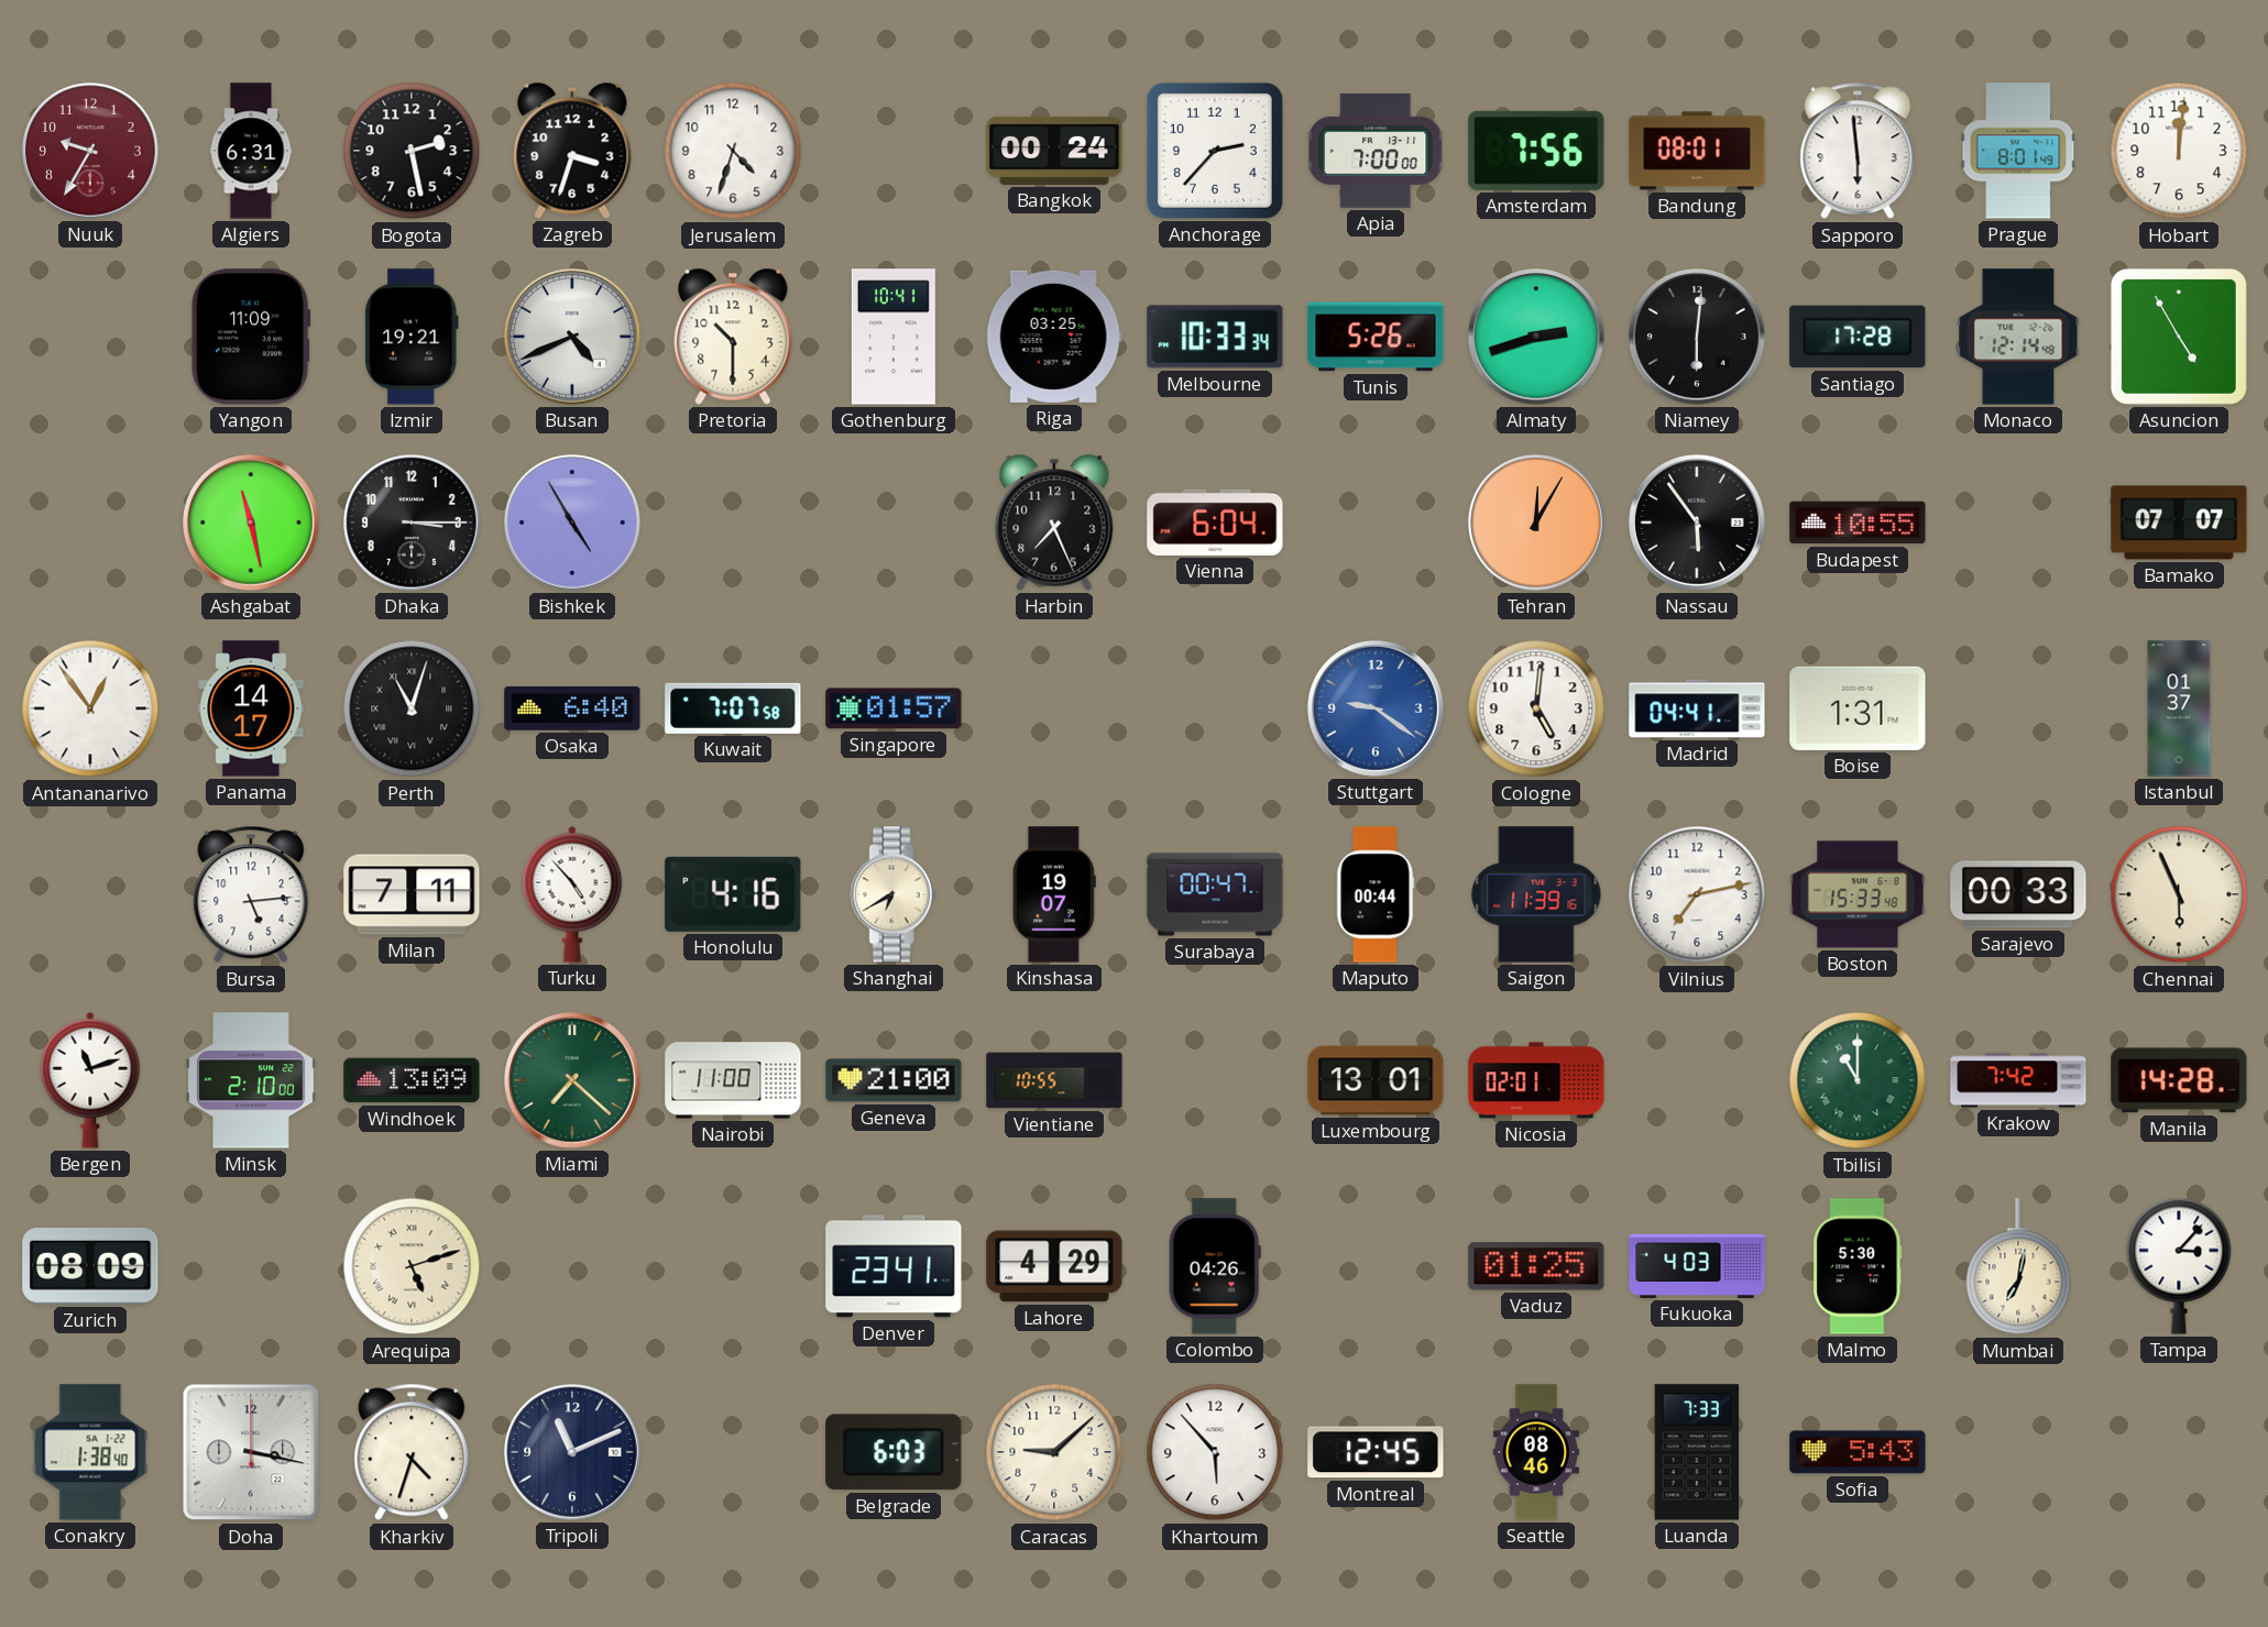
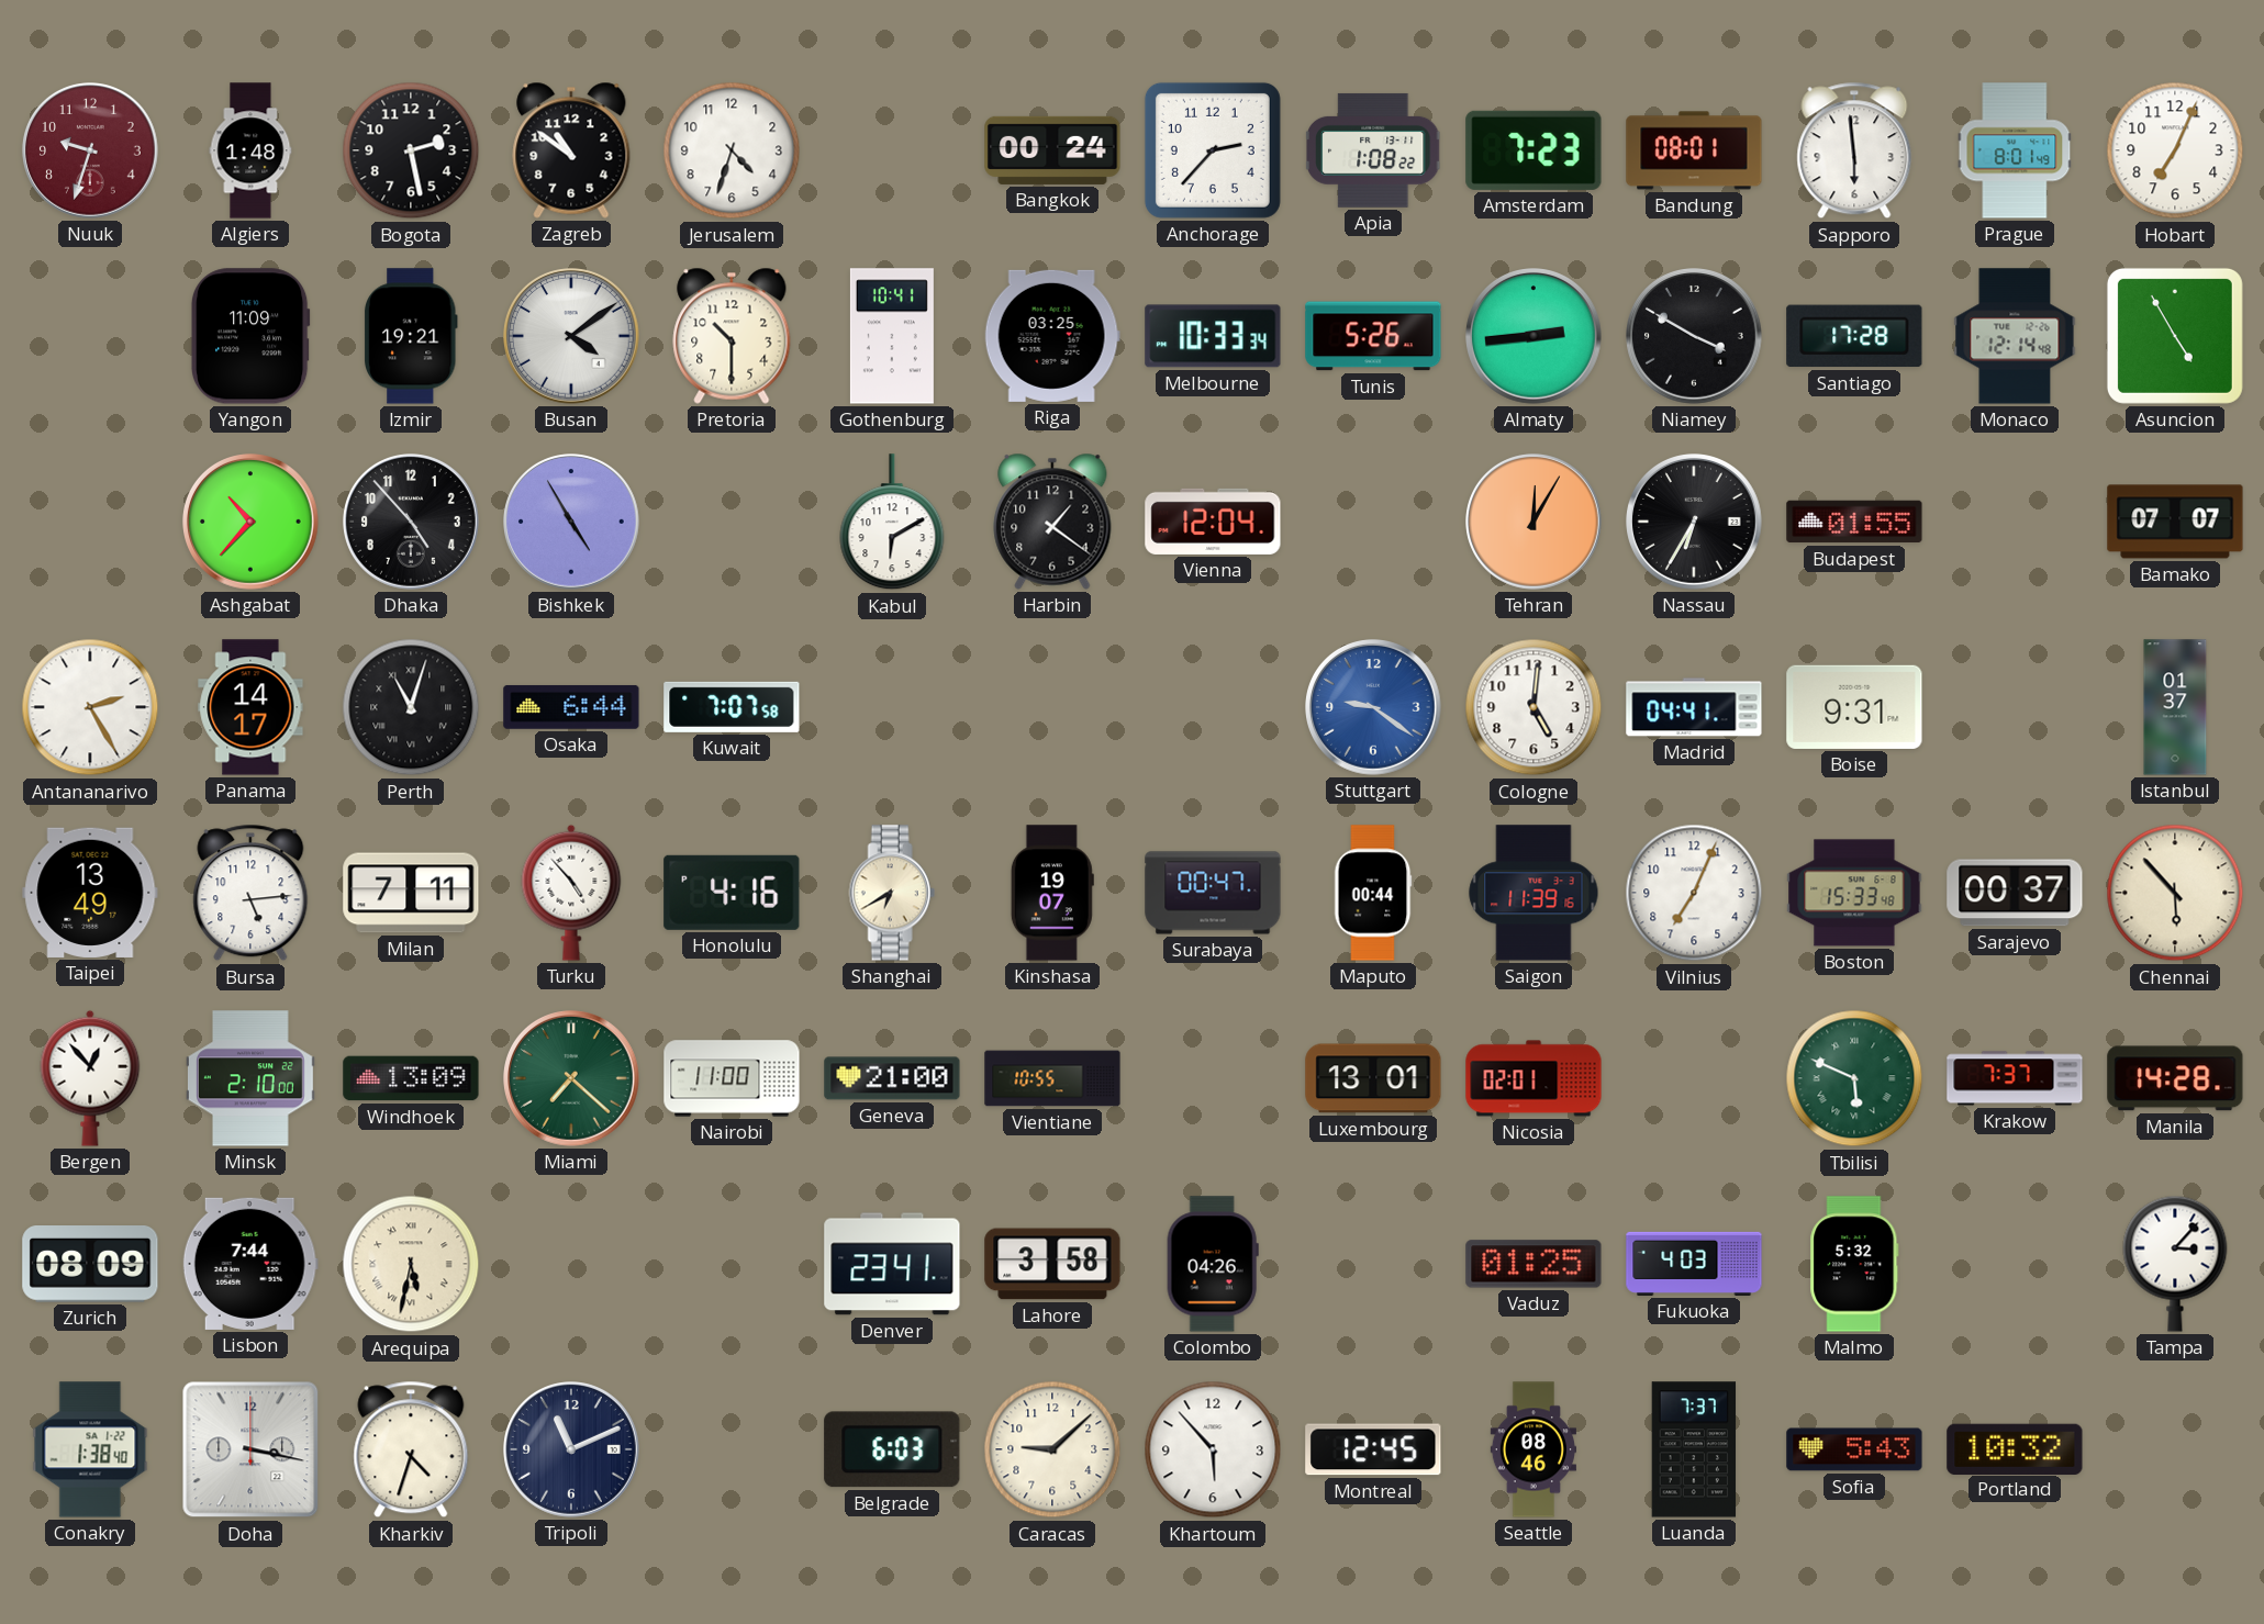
Nuuk: 9:35 -> 9:33
Algiers: 6:31 -> 1:48
Zagreb: 3:33 -> 10:51
Apia: 7:00 -> 1:08
Amsterdam: 7:56 -> 7:23
Hobart: 12:01 -> 7:04
Busan: 4:41 -> 4:09
Almaty: 2:42 -> 2:44
Niamey: 6:01 -> 3:50
Ashgabat: 11:28 -> 10:37
Dhaka: 3:15 -> 4:53
Kabul: none -> 6:10
Harbin: 7:26 -> 1:21
Vienna: 6:04 -> 12:04
Nassau: 5:54 -> 6:35
Budapest: 10:55 -> 01:55
Antananarivo: 12:54 -> 2:25
Osaka: 6:40 -> 6:44
Singapore: 01:57 -> none
Boise: 1:31 -> 9:31
Taipei: none -> 13:49
Vilnius: 7:13 -> 7:04
Sarajevo: 00:33 -> 00:37
Chennai: 5:56 -> 5:53
Bergen: 11:12 -> 12:53
Tbilisi: 11:00 -> 5:49
Krakow: 7:42 -> 7:37
Lisbon: none -> 7:44
Arequipa: 5:12 -> 5:32
Lahore: 4:29 -> 3:58
Malmo: 5:30 -> 5:32
Mumbai: 7:02 -> none
Luanda: 7:33 -> 7:37
Portland: none -> 10:32
